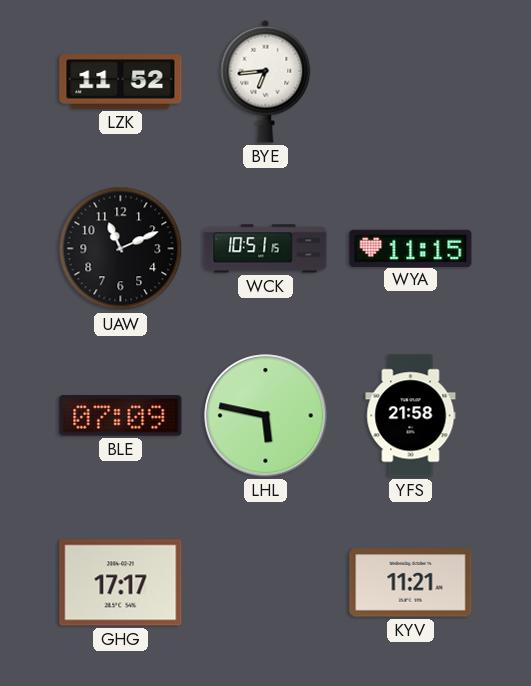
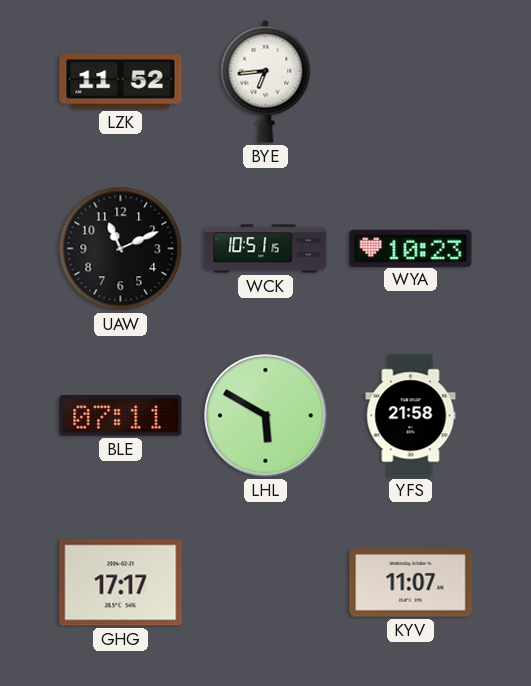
WYA: 11:15 -> 10:23
BLE: 07:09 -> 07:11
LHL: 5:47 -> 5:50
KYV: 11:21 -> 11:07
